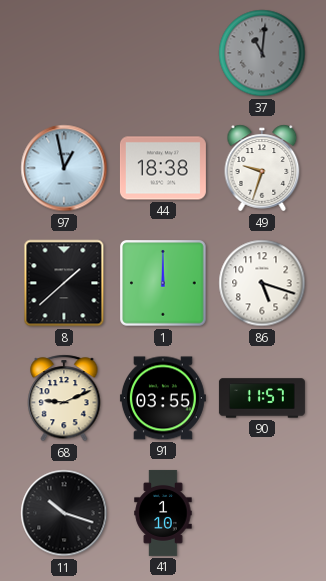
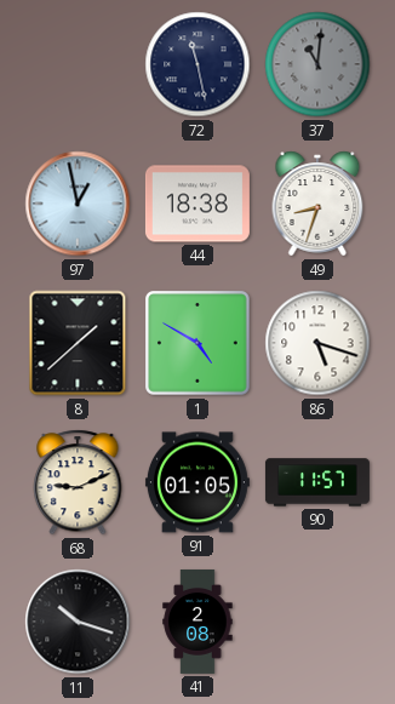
72: none -> 11:28
49: 9:33 -> 8:33
1: 12:00 -> 4:50
91: 03:55 -> 01:05
41: 1:10 -> 2:08
